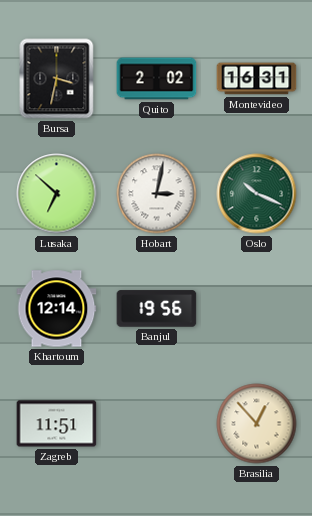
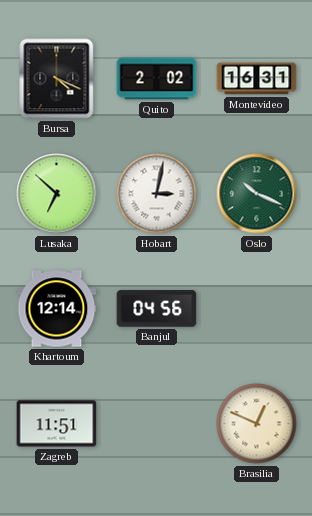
Bursa: 3:32 -> 4:19
Banjul: 19:56 -> 04:56
Brasilia: 12:53 -> 12:49
